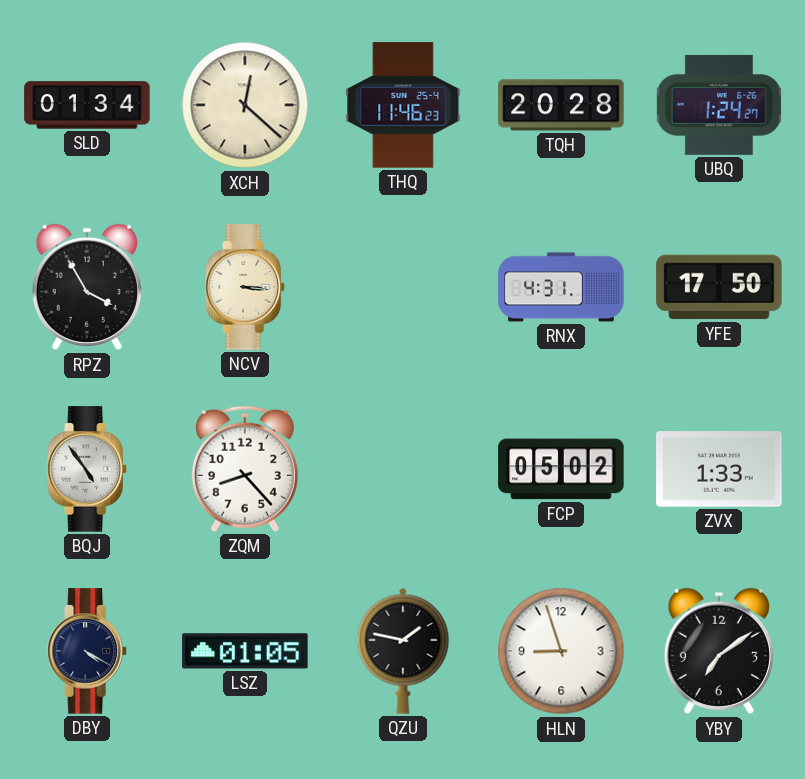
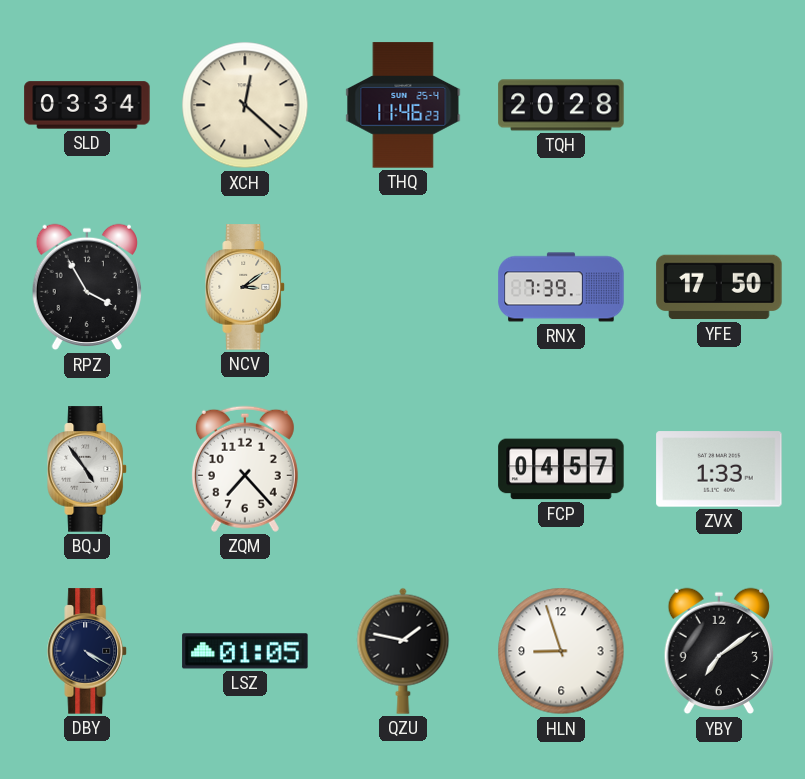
SLD: 01:34 -> 03:34
UBQ: 1:24 -> none
NCV: 3:16 -> 3:09
RNX: 4:31 -> 7:39
ZQM: 8:23 -> 7:23
FCP: 05:02 -> 04:57
